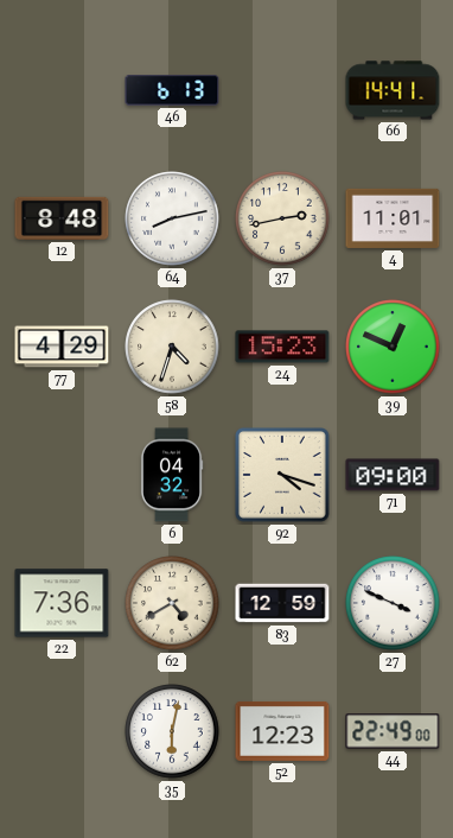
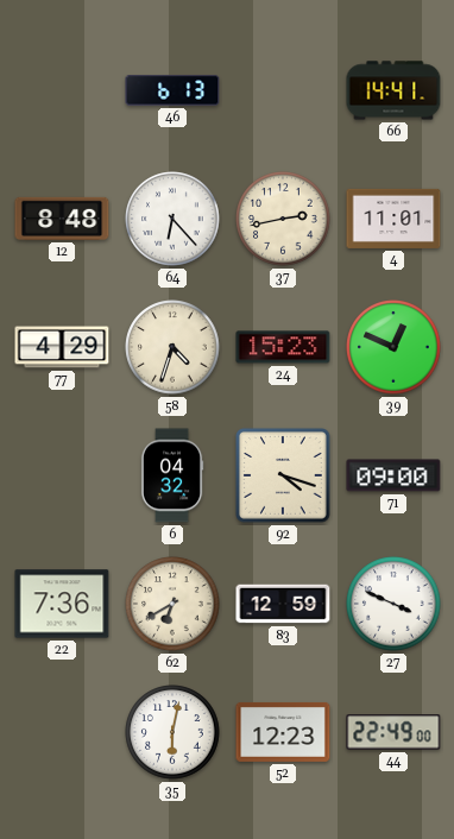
64: 8:13 -> 6:23
62: 4:40 -> 6:40
